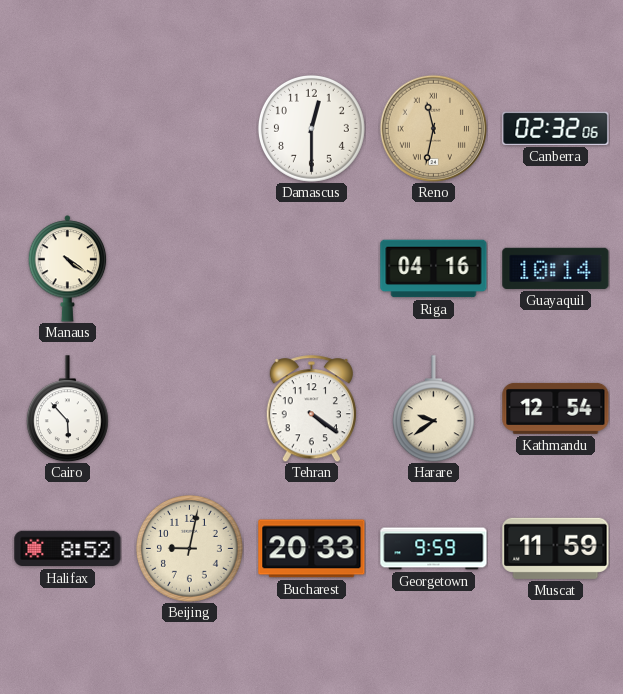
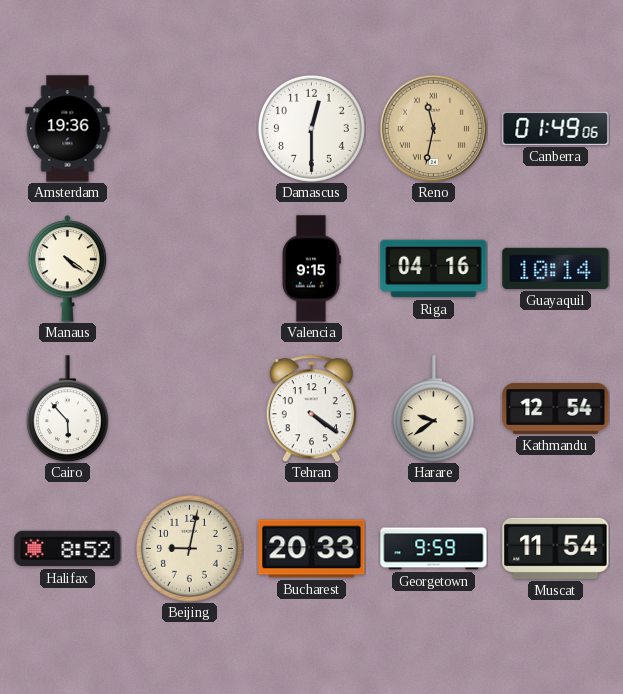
Amsterdam: none -> 19:36
Canberra: 02:32 -> 01:49
Valencia: none -> 9:15
Muscat: 11:59 -> 11:54
